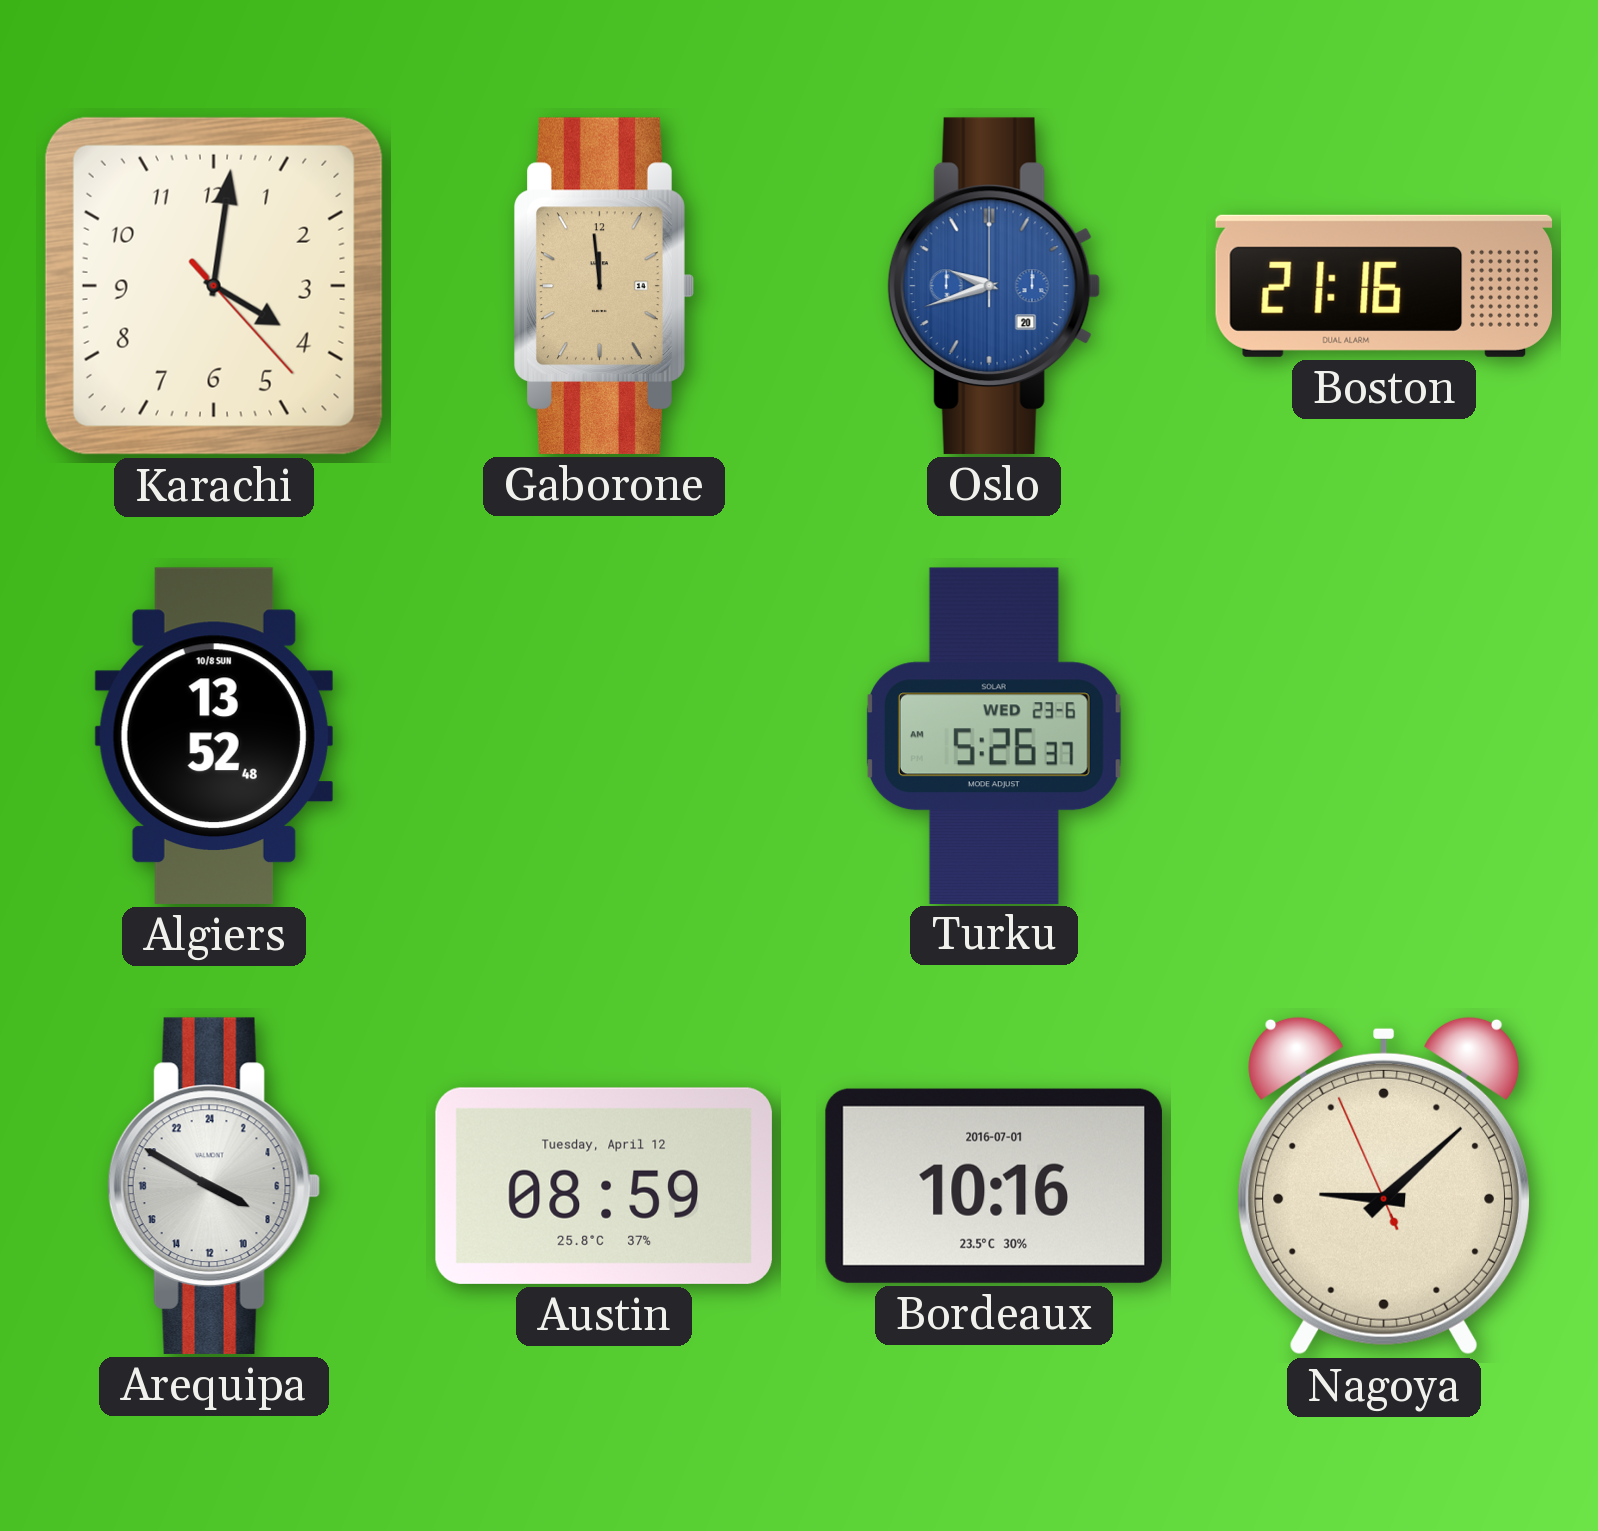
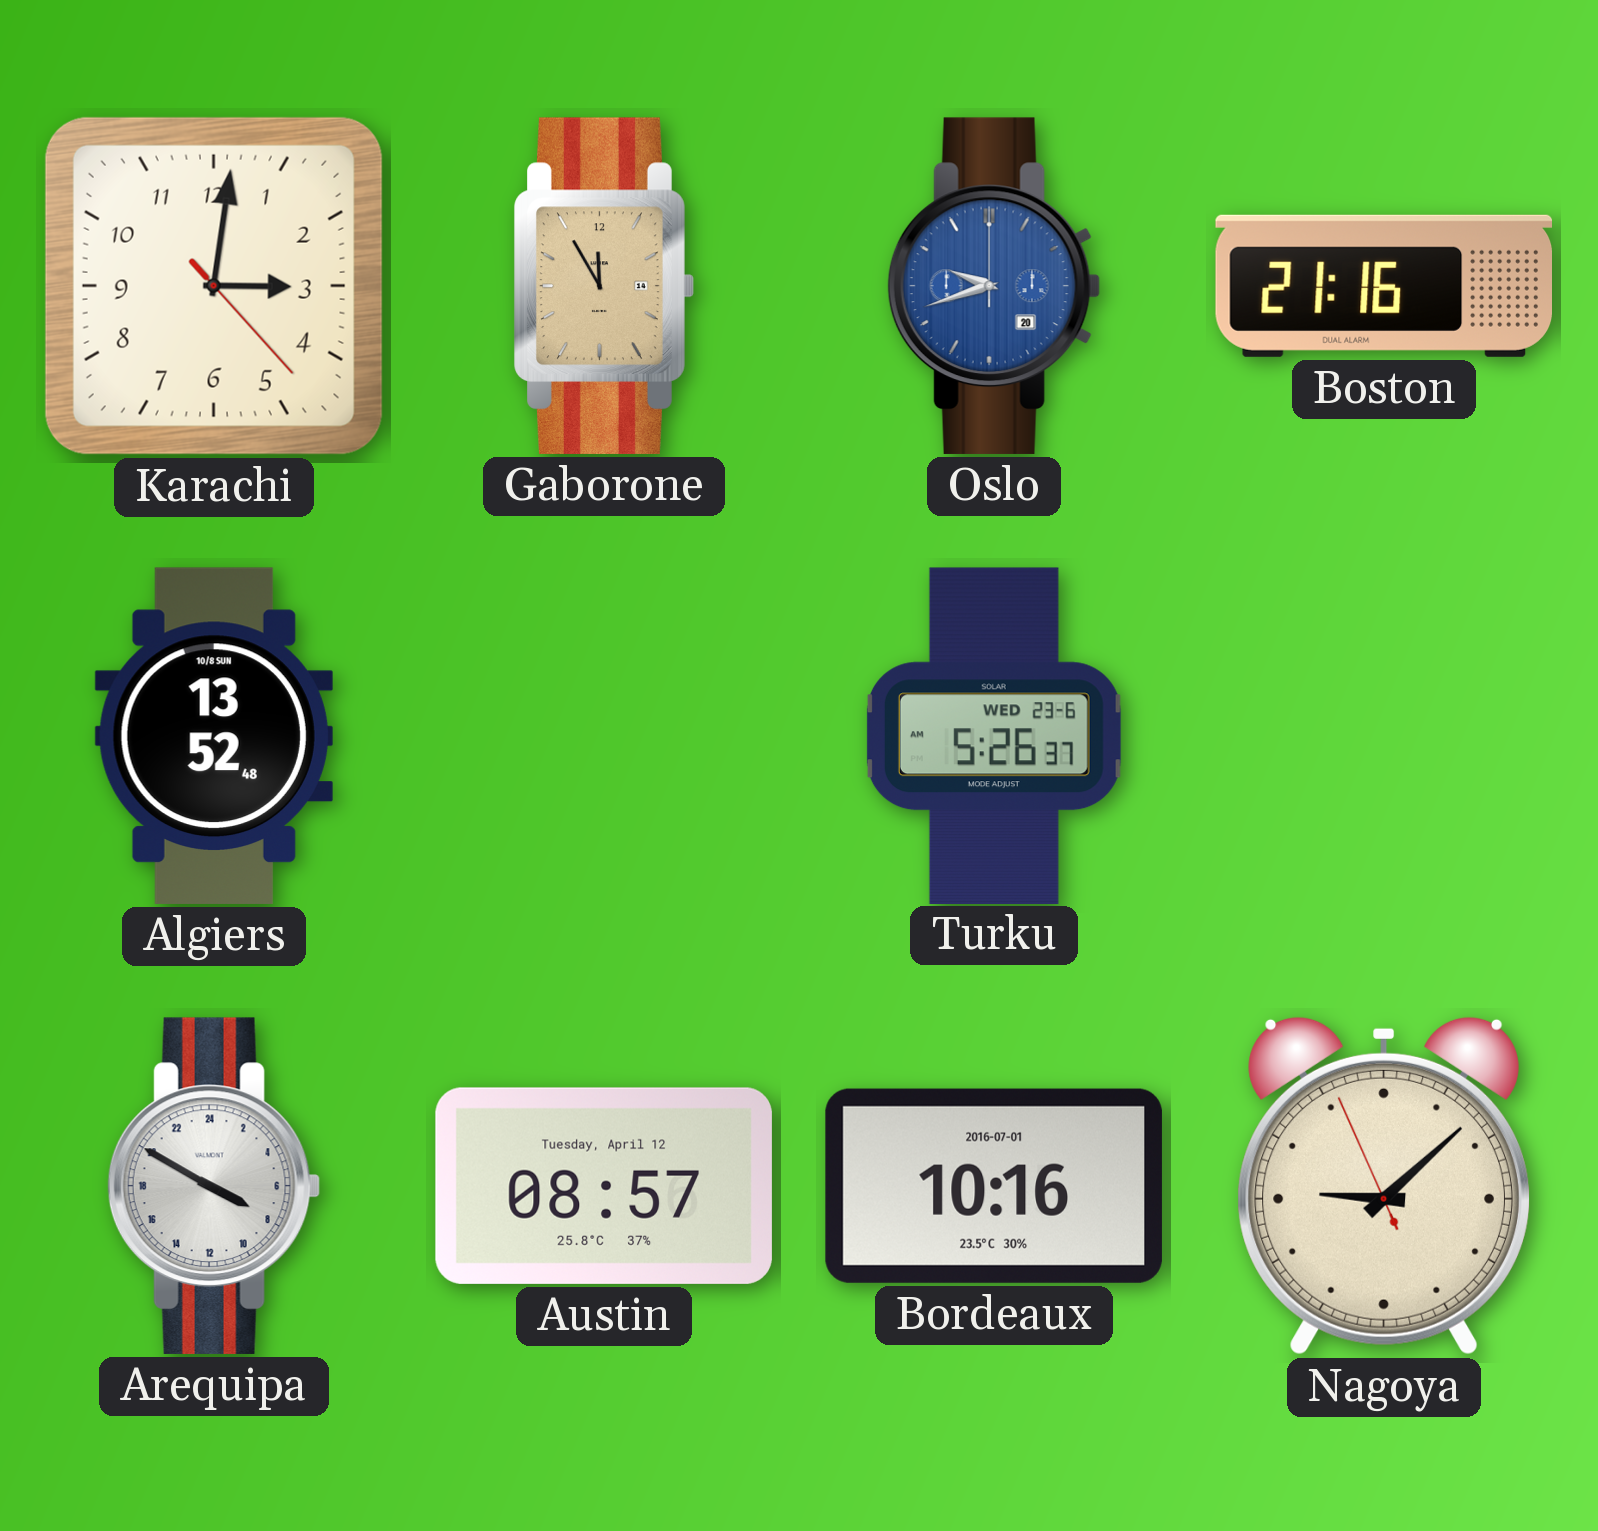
Karachi: 4:01 -> 3:01
Gaborone: 11:59 -> 11:55
Austin: 08:59 -> 08:57
